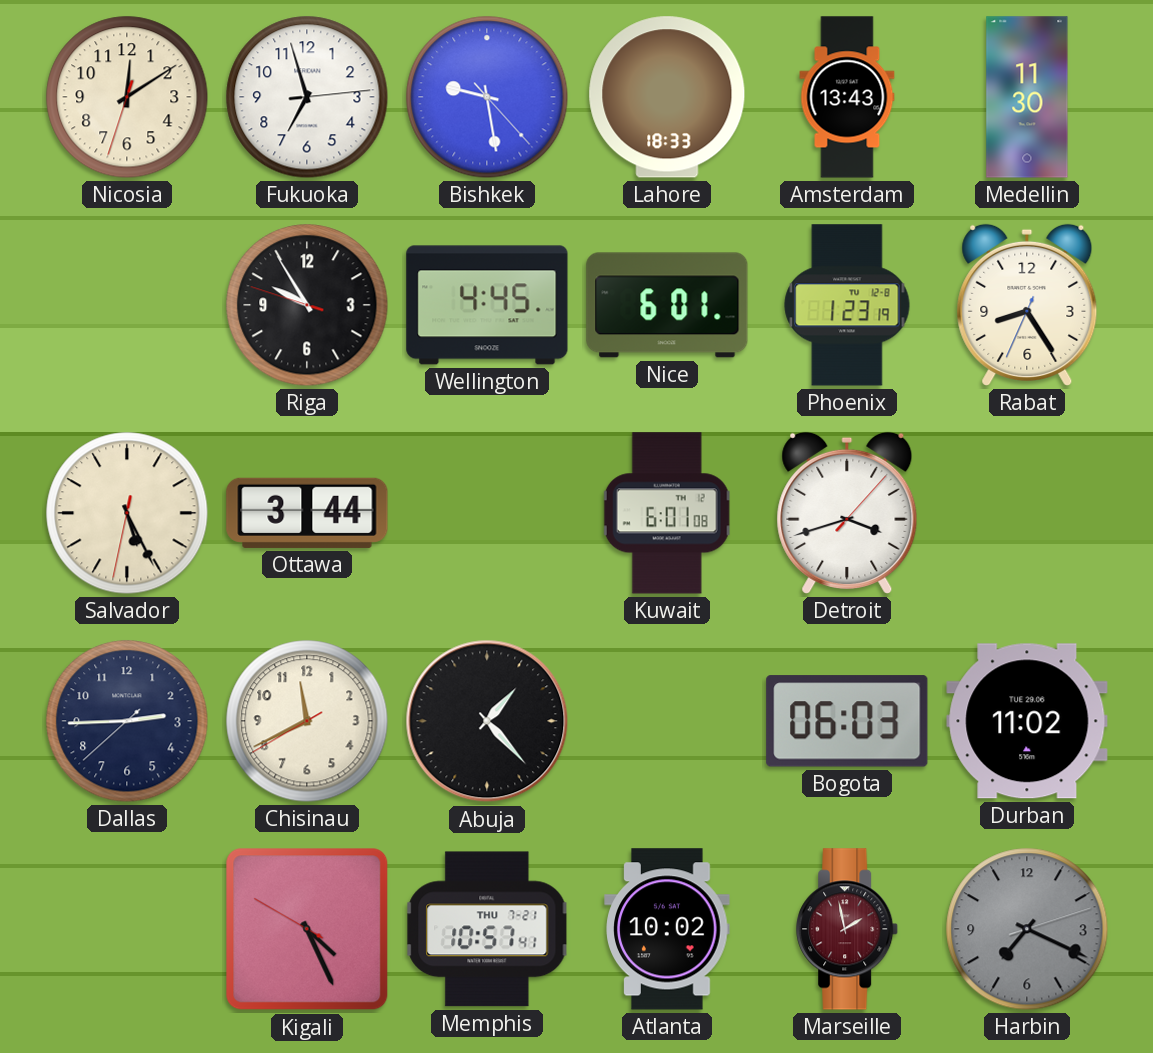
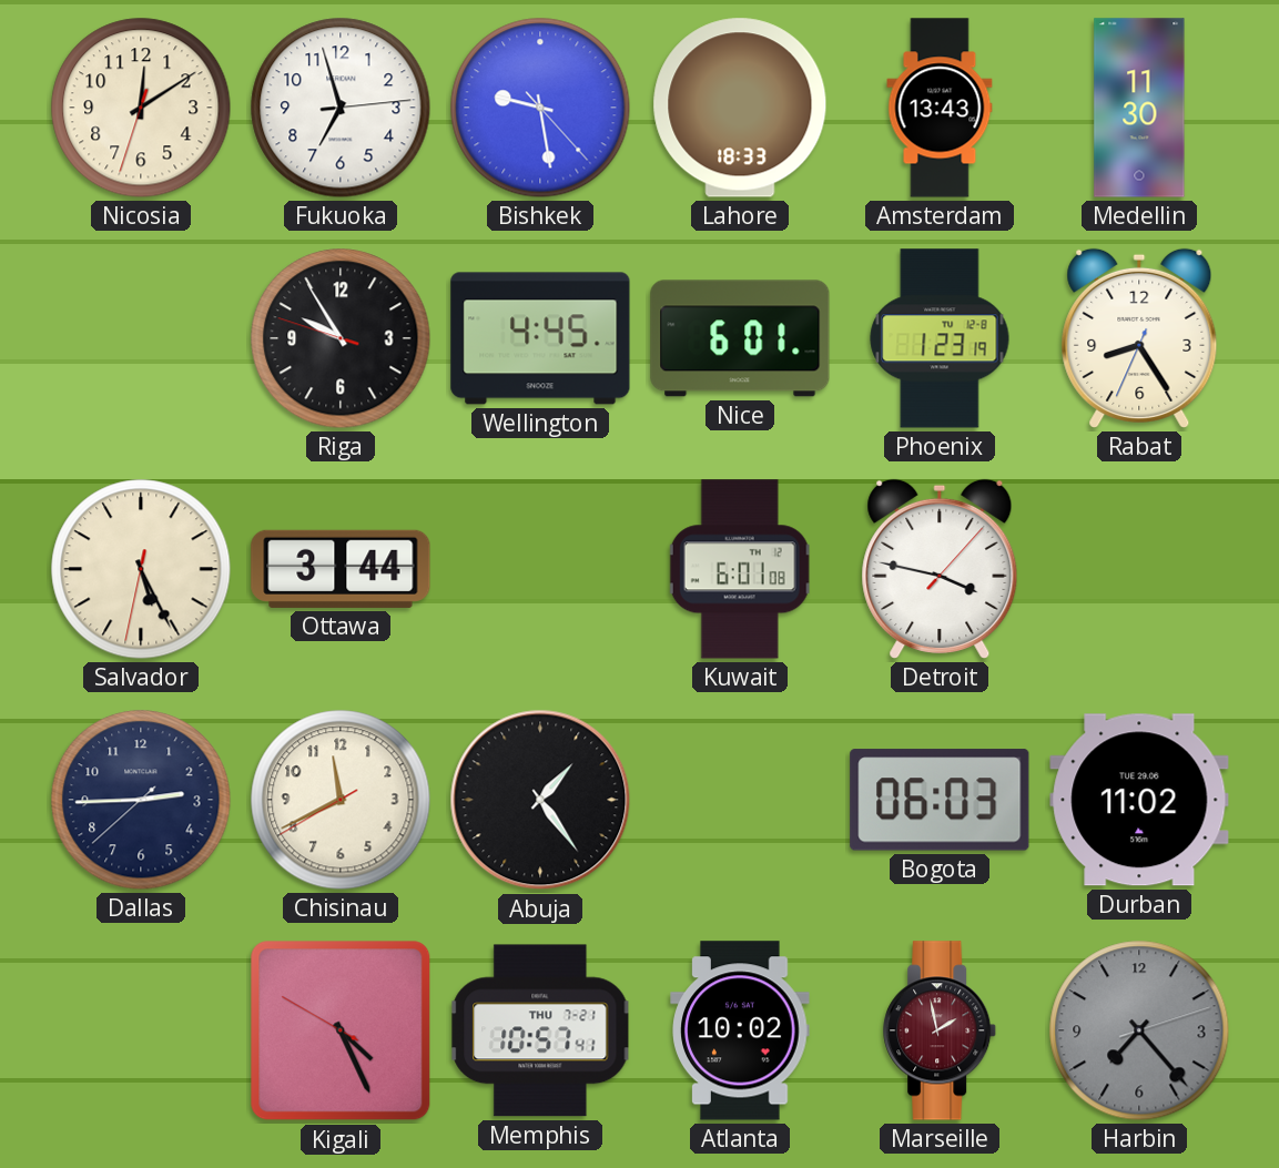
Detroit: 3:42 -> 3:47
Abuja: 1:23 -> 1:24
Harbin: 7:19 -> 7:23
